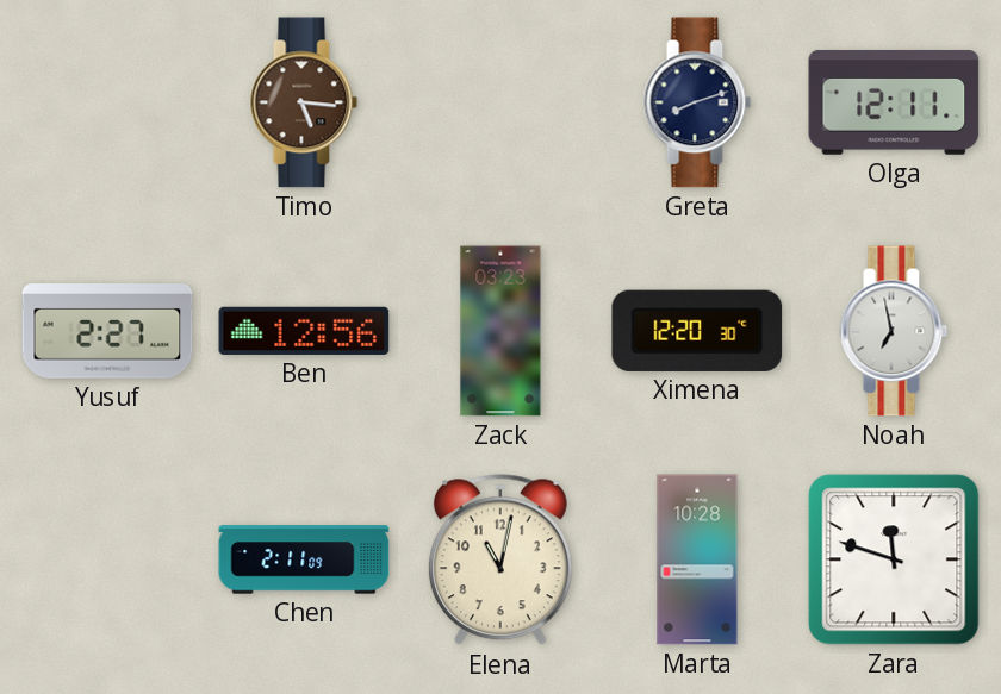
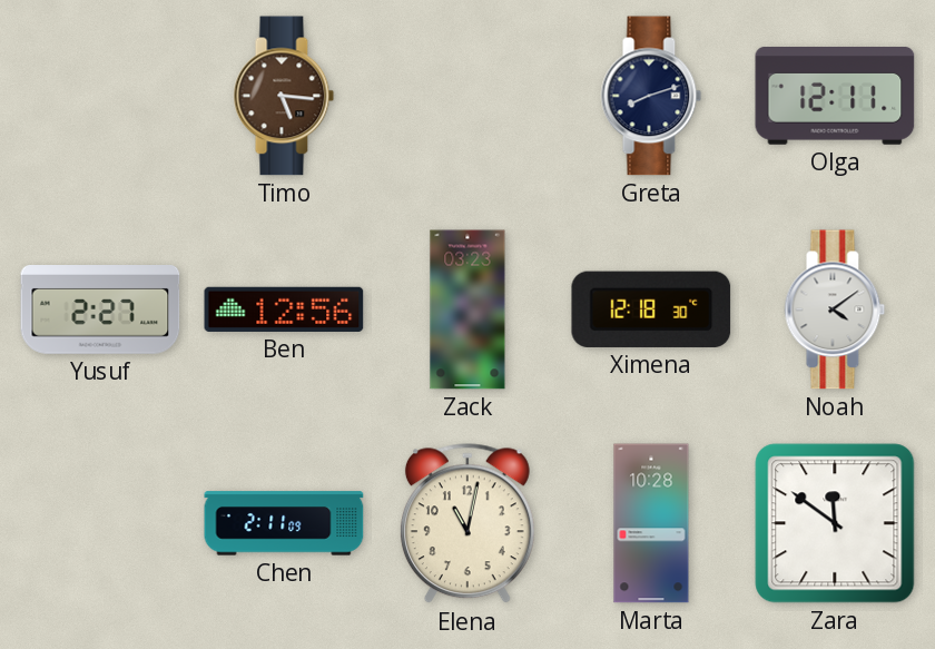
Ximena: 12:20 -> 12:18
Noah: 6:58 -> 4:09
Zara: 11:48 -> 11:51
